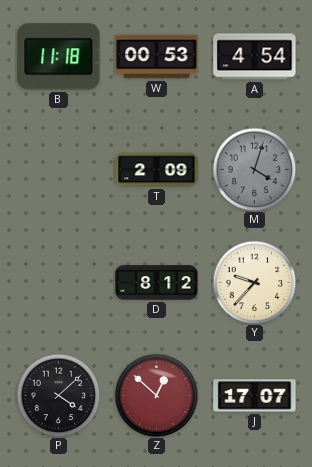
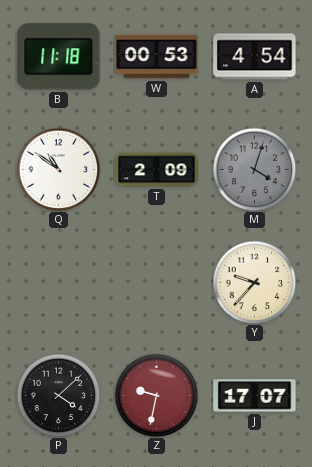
Q: none -> 10:51
D: 8:12 -> none
Z: 12:52 -> 9:32
